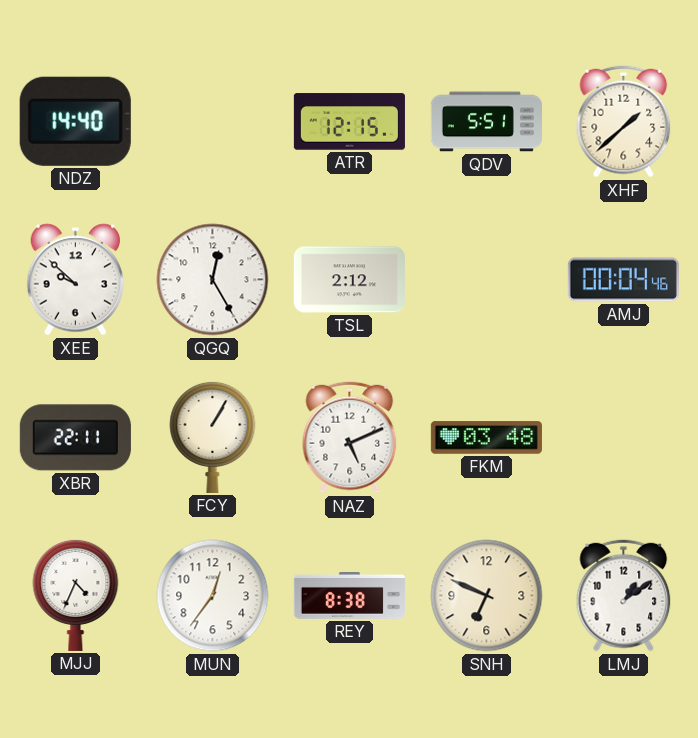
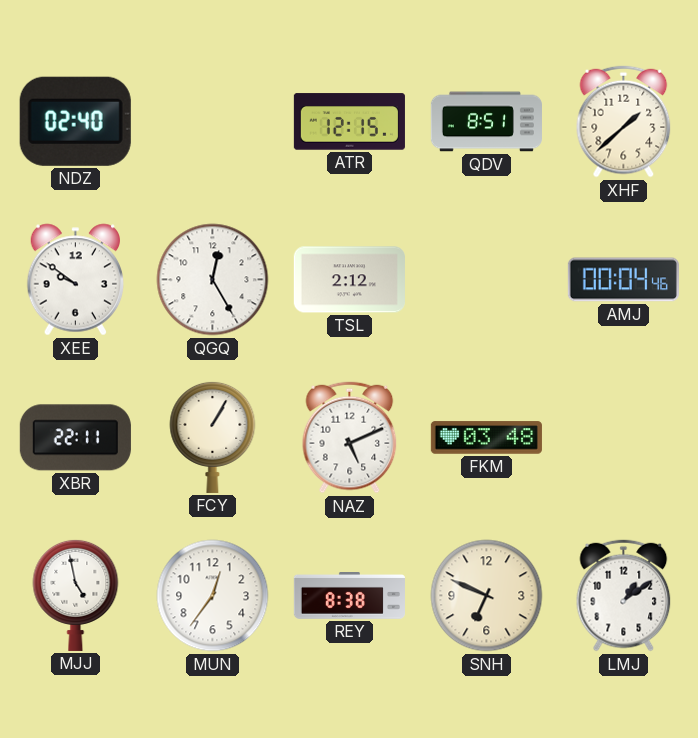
NDZ: 14:40 -> 02:40
QDV: 5:51 -> 8:51
XEE: 9:52 -> 9:51
MJJ: 4:34 -> 4:58
